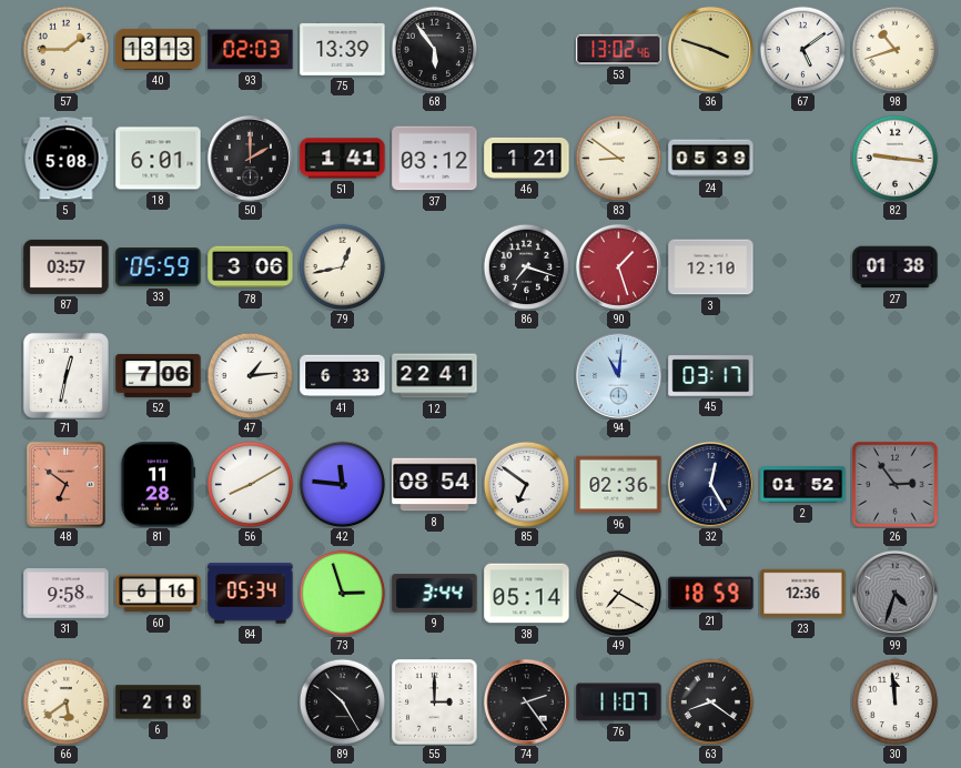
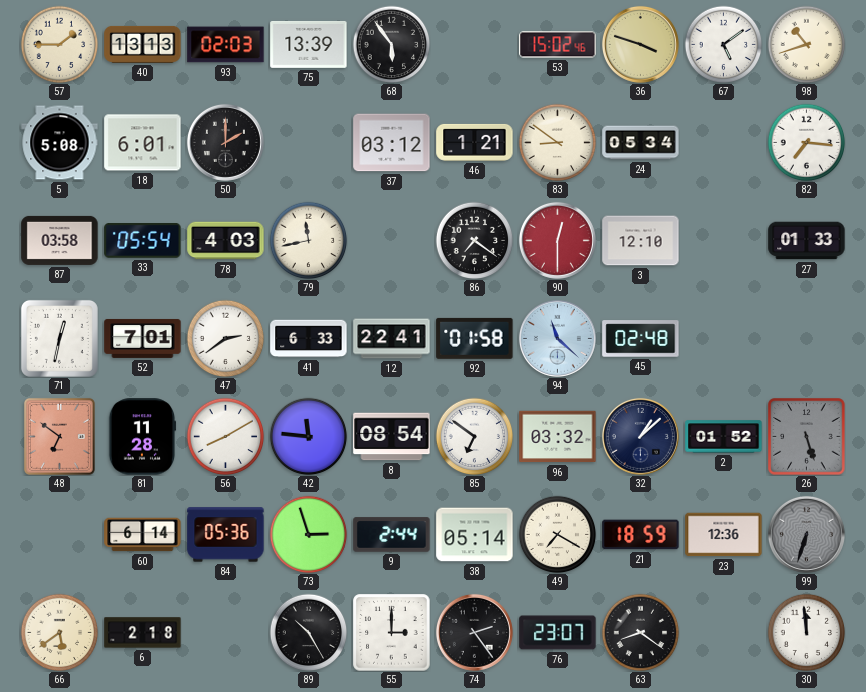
53: 13:02 -> 15:02
51: 1:41 -> none
24: 05:39 -> 05:34
82: 9:16 -> 7:16
87: 03:57 -> 03:58
33: 05:59 -> 05:54
78: 3:06 -> 4:03
79: 12:43 -> 11:43
86: 7:18 -> 7:21
90: 1:27 -> 12:30
27: 01:38 -> 01:33
52: 7:06 -> 7:01
47: 1:14 -> 2:39
92: none -> 01:58
94: 11:01 -> 11:22
45: 03:17 -> 02:48
96: 02:36 -> 03:32
32: 12:25 -> 1:08
26: 2:54 -> 5:27
31: 9:58 -> none
60: 6:16 -> 6:14
84: 05:34 -> 05:36
9: 3:44 -> 2:44
99: 4:33 -> 6:33
76: 11:07 -> 23:07
